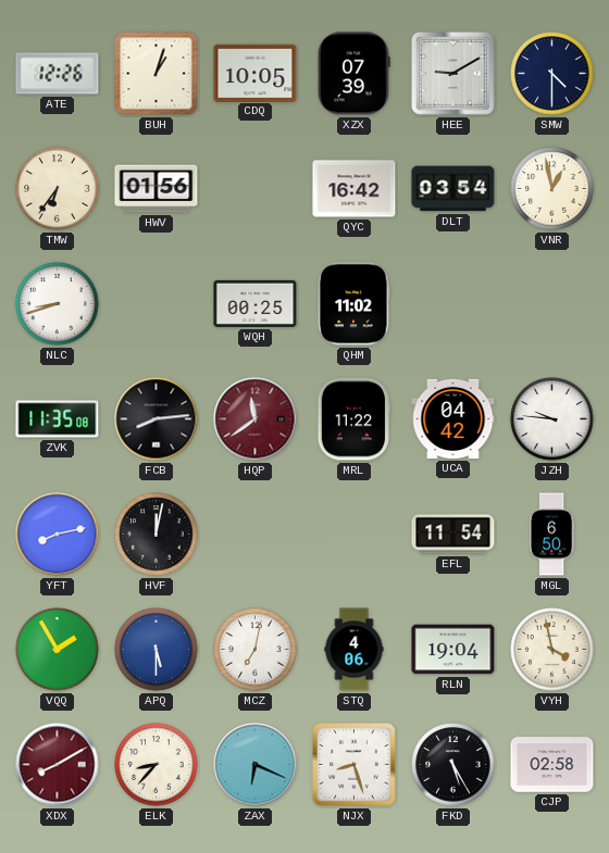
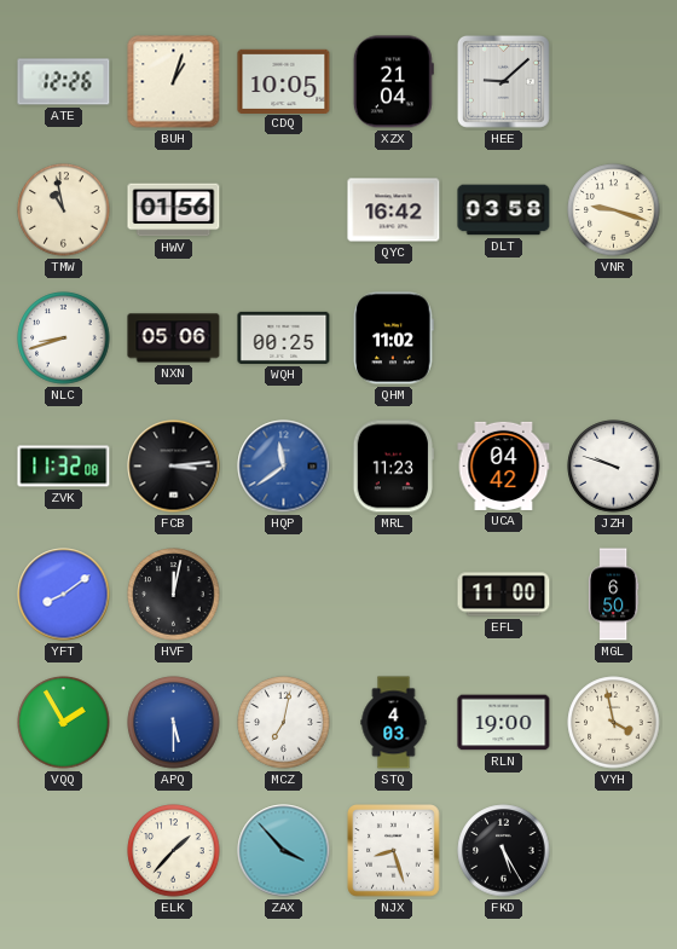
XZX: 07:39 -> 21:04
HEE: 9:10 -> 9:08
SMW: 4:30 -> none
TMW: 6:36 -> 10:58
DLT: 03:54 -> 03:58
VNR: 12:58 -> 9:18
NXN: none -> 05:06
ZVK: 11:35 -> 11:32
FCB: 8:14 -> 3:14
HQP dial: burgundy -> blue
MRL: 11:22 -> 11:23
JZH: 9:46 -> 9:48
YFT: 8:13 -> 8:09
EFL: 11:54 -> 11:00
STQ: 4:06 -> 4:03
RLN: 19:04 -> 19:00
XDX: 8:10 -> none
ELK: 8:37 -> 1:37
ZAX: 6:19 -> 3:53
CJP: 02:58 -> none
